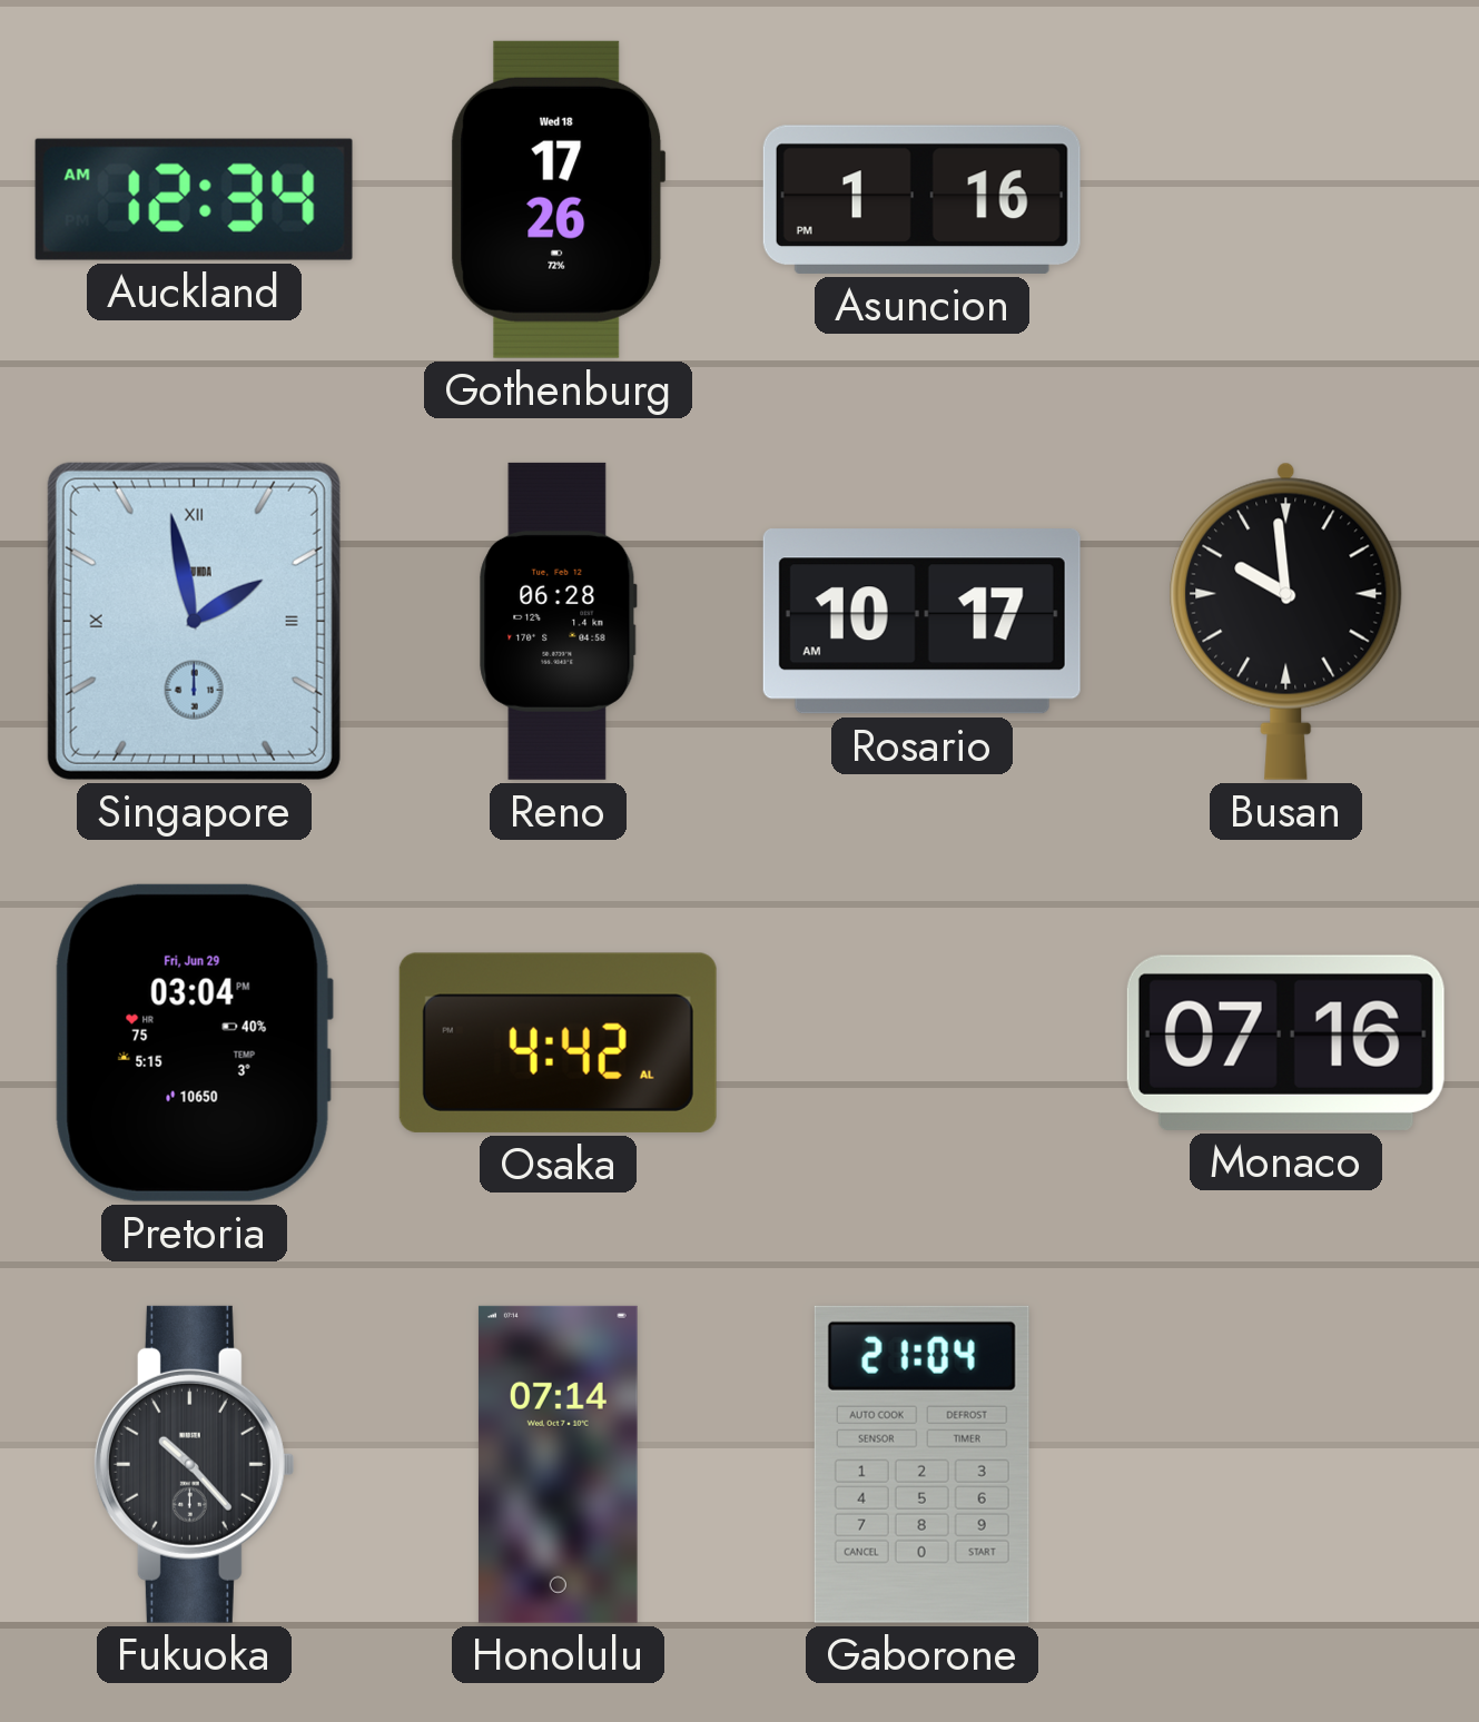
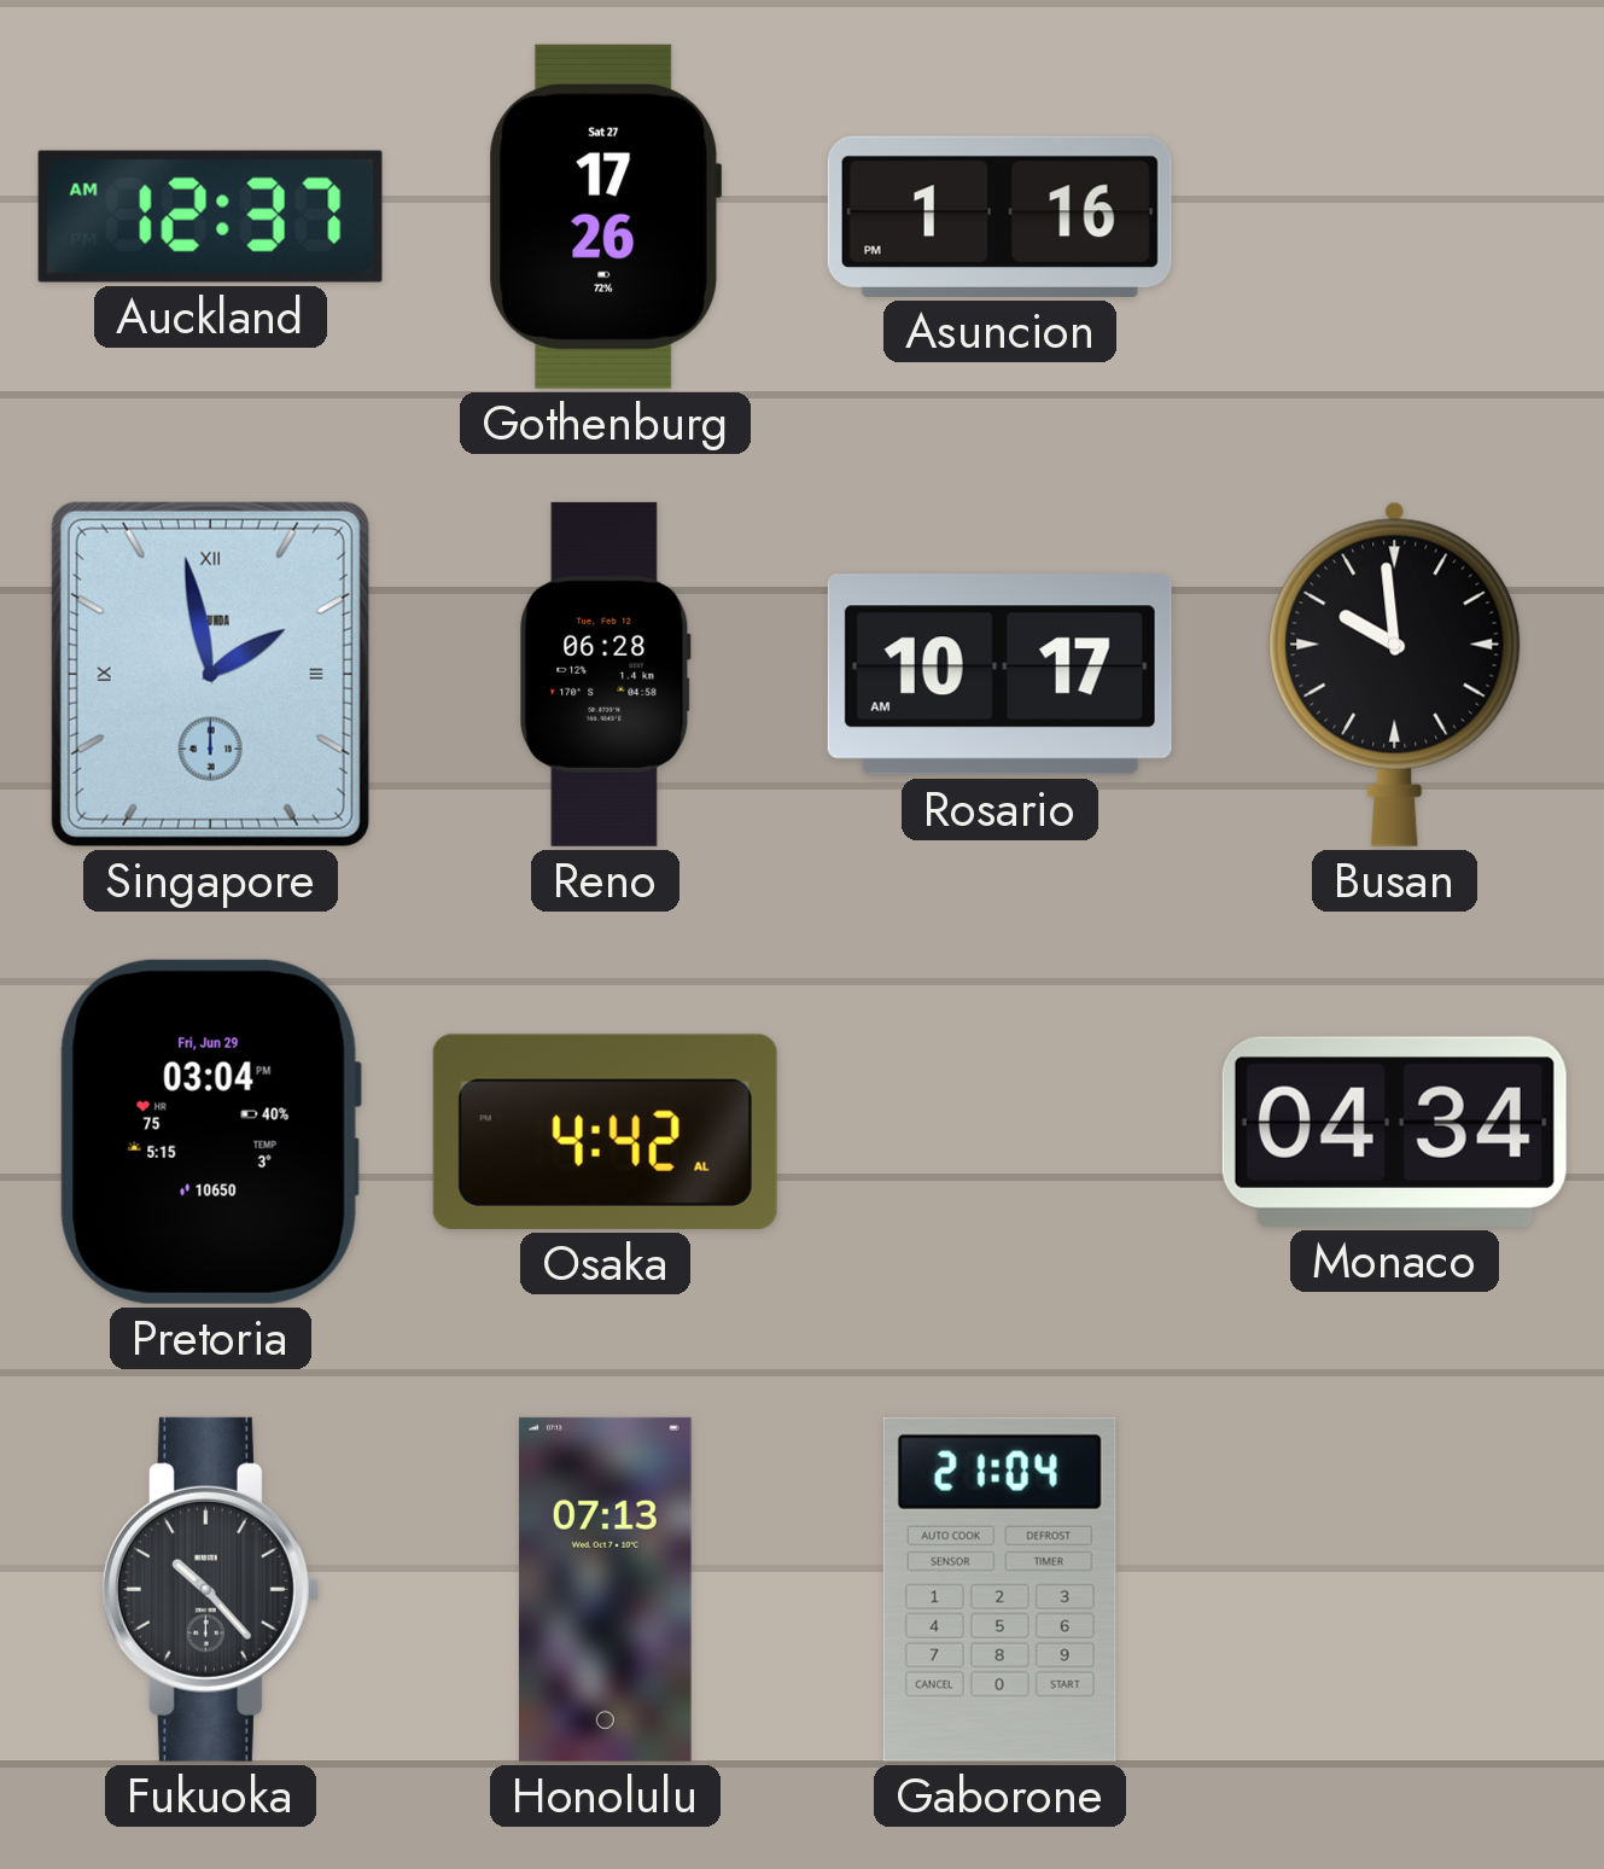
Auckland: 12:34 -> 12:37
Gothenburg date: Wed 18 -> Sat 27
Monaco: 07:16 -> 04:34
Honolulu: 07:14 -> 07:13
